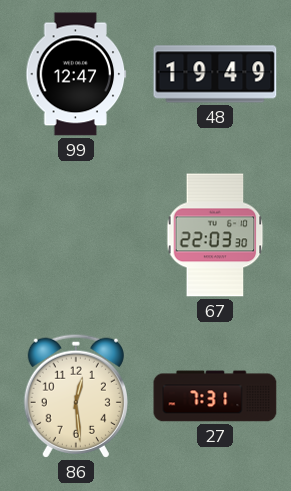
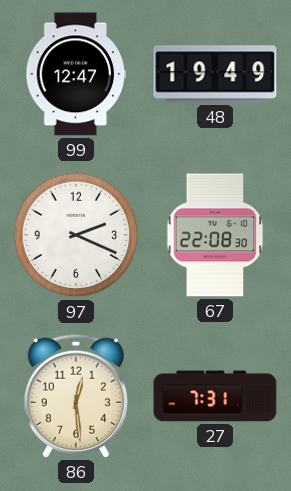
97: none -> 2:19
67: 22:03 -> 22:08
